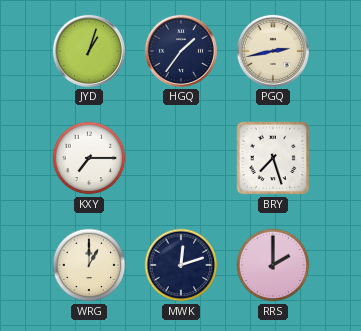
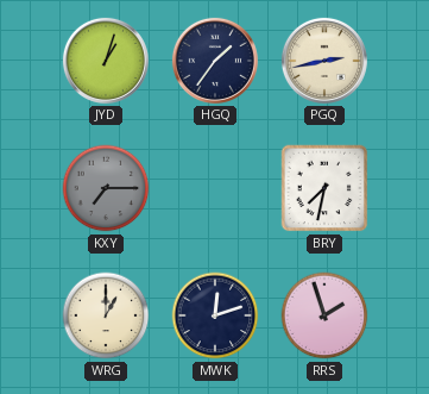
KXY dial: white -> grey
BRY: 7:27 -> 7:32
RRS: 2:00 -> 1:57
